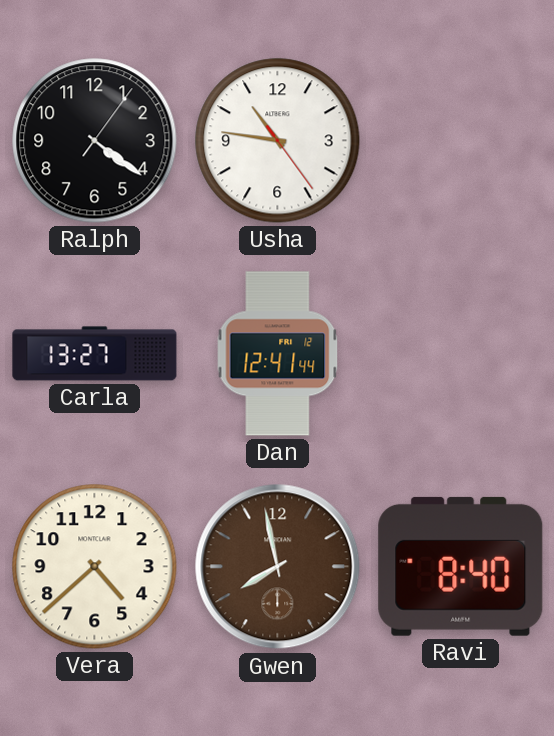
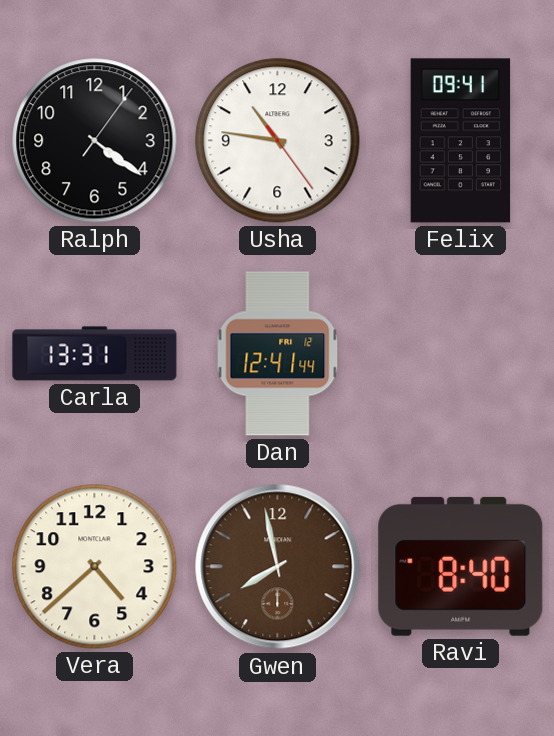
Felix: none -> 09:41
Carla: 13:27 -> 13:31
